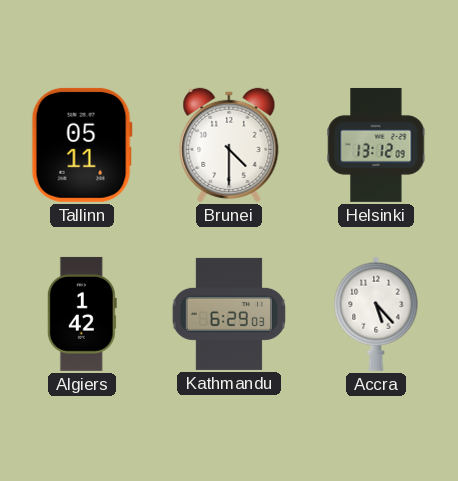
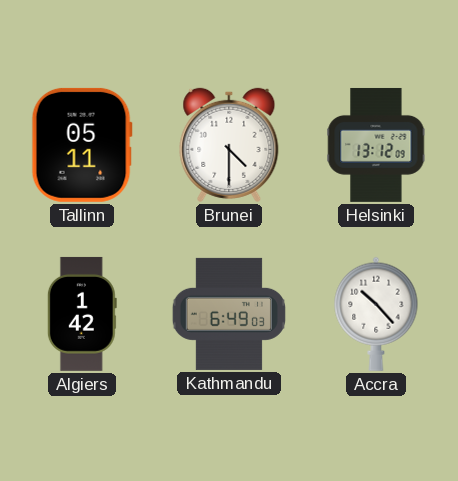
Kathmandu: 6:29 -> 6:49
Accra: 5:23 -> 10:23
